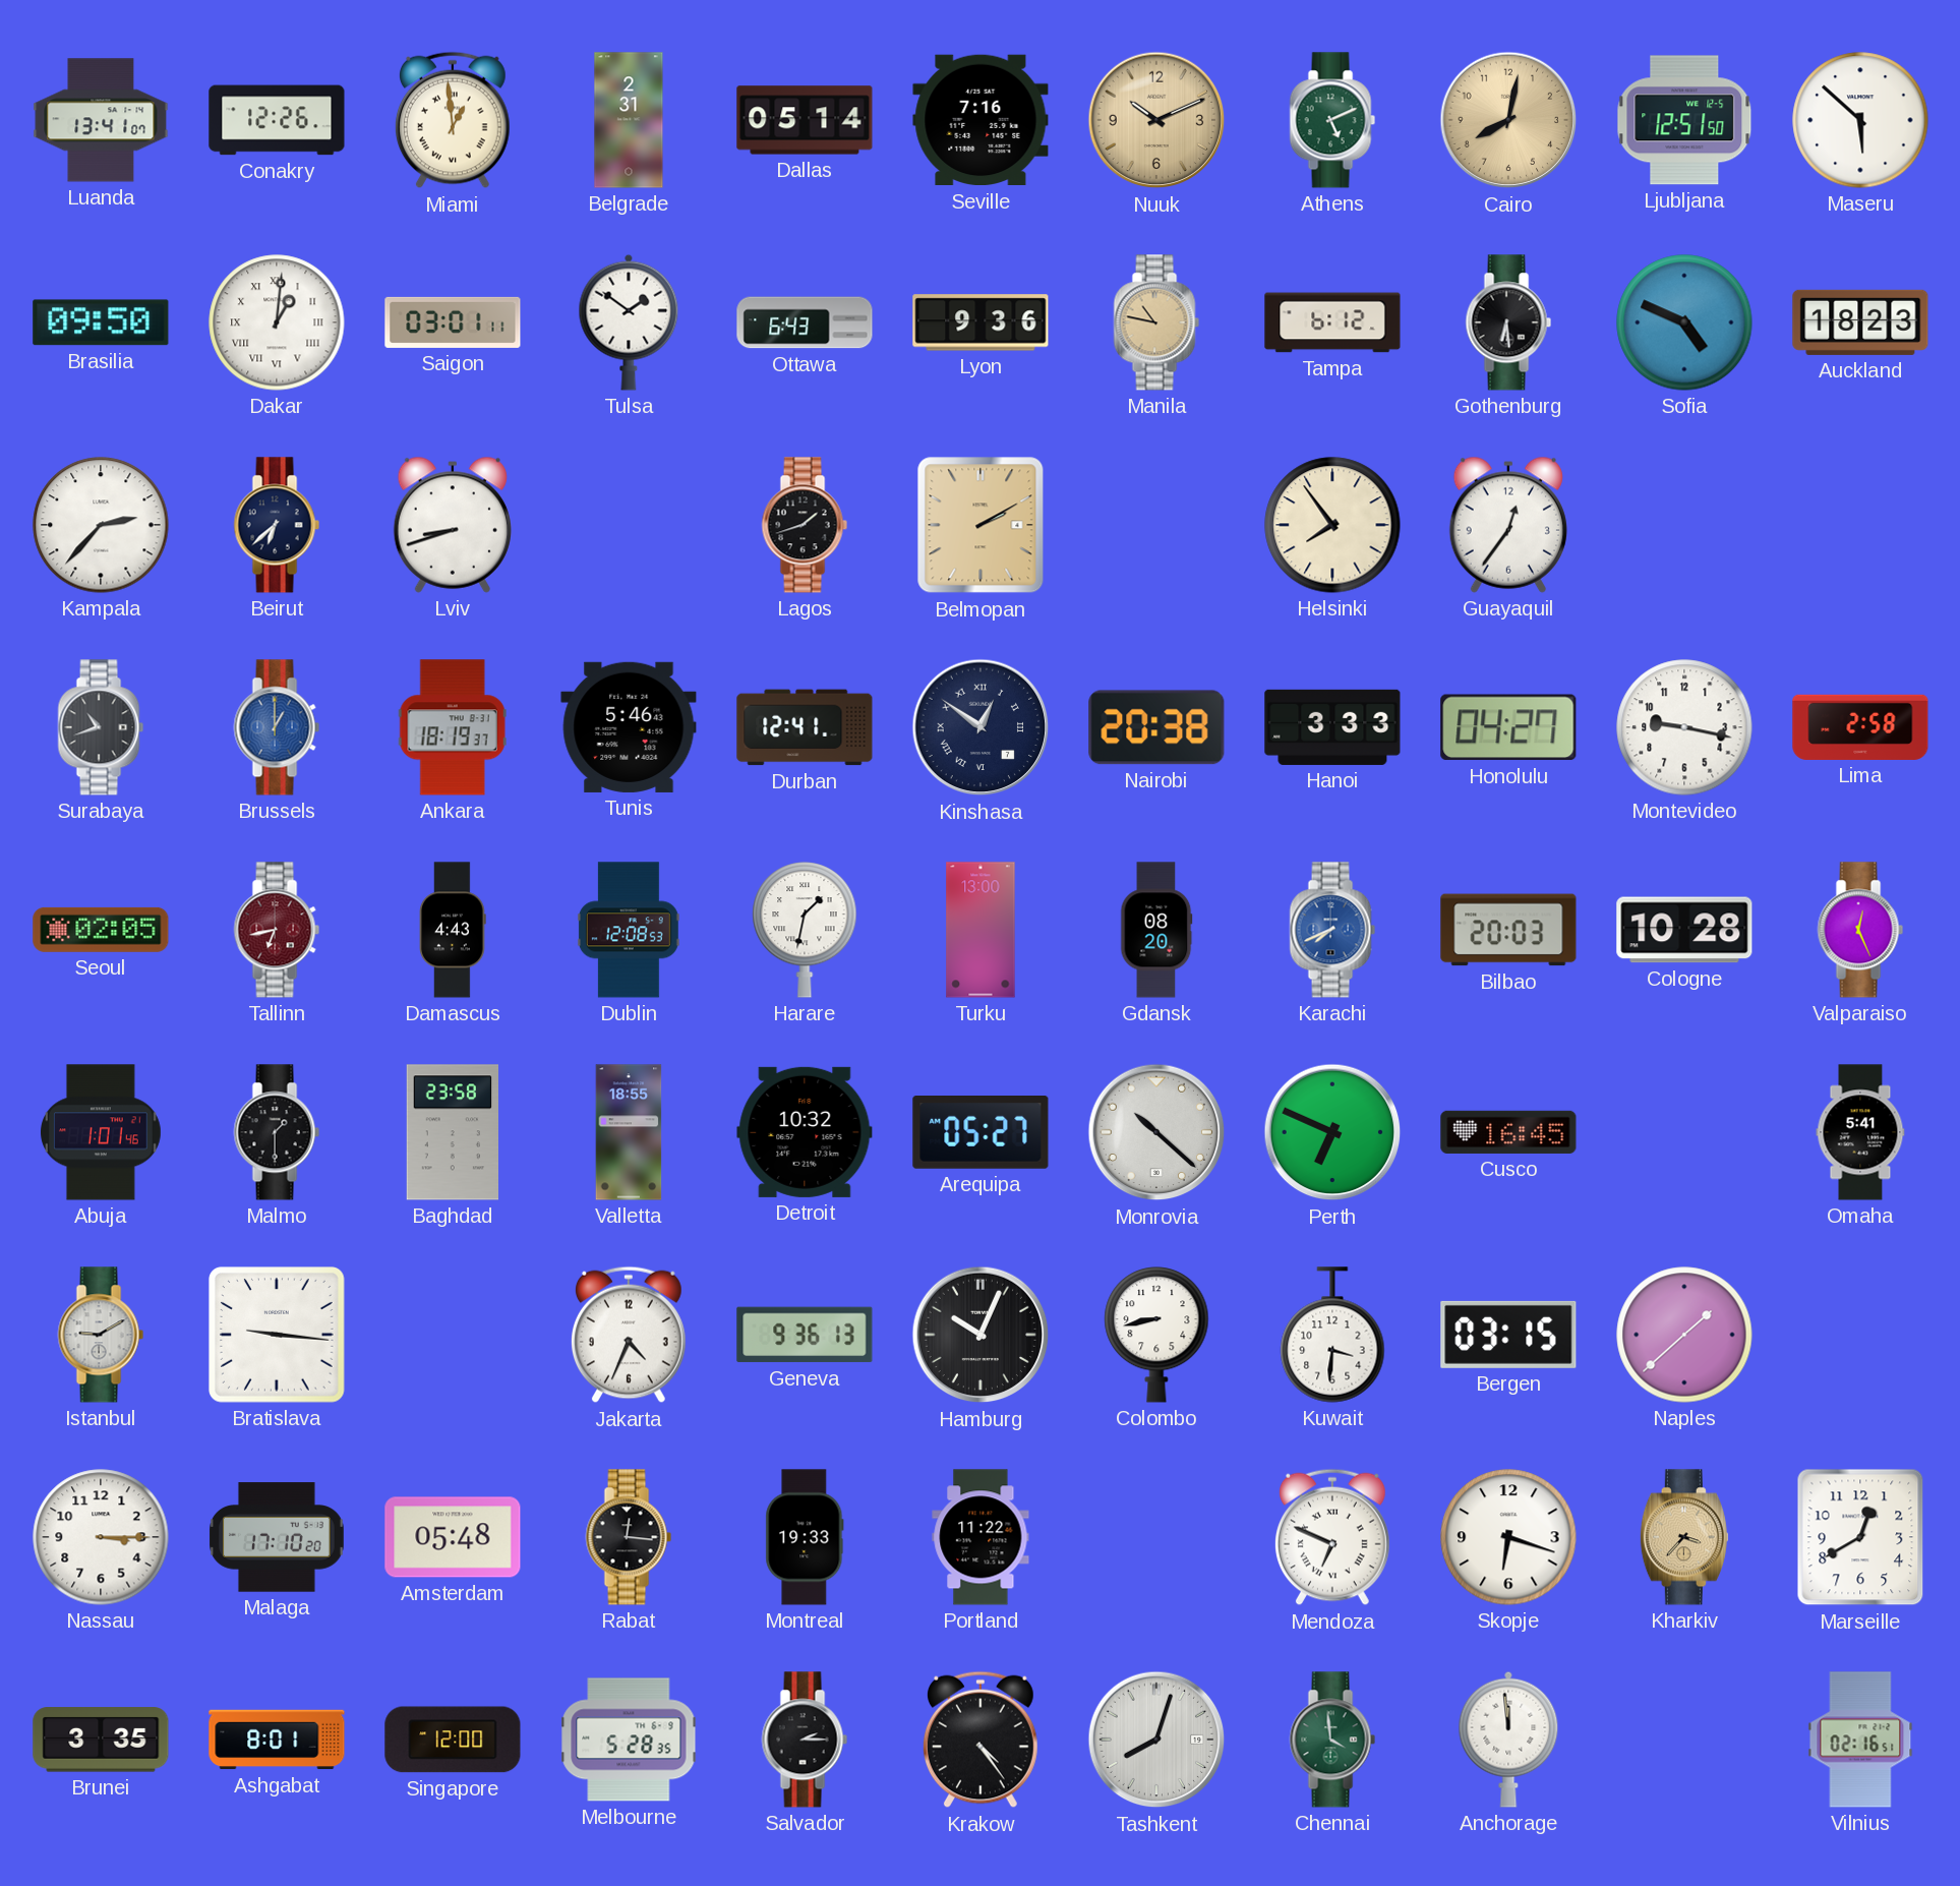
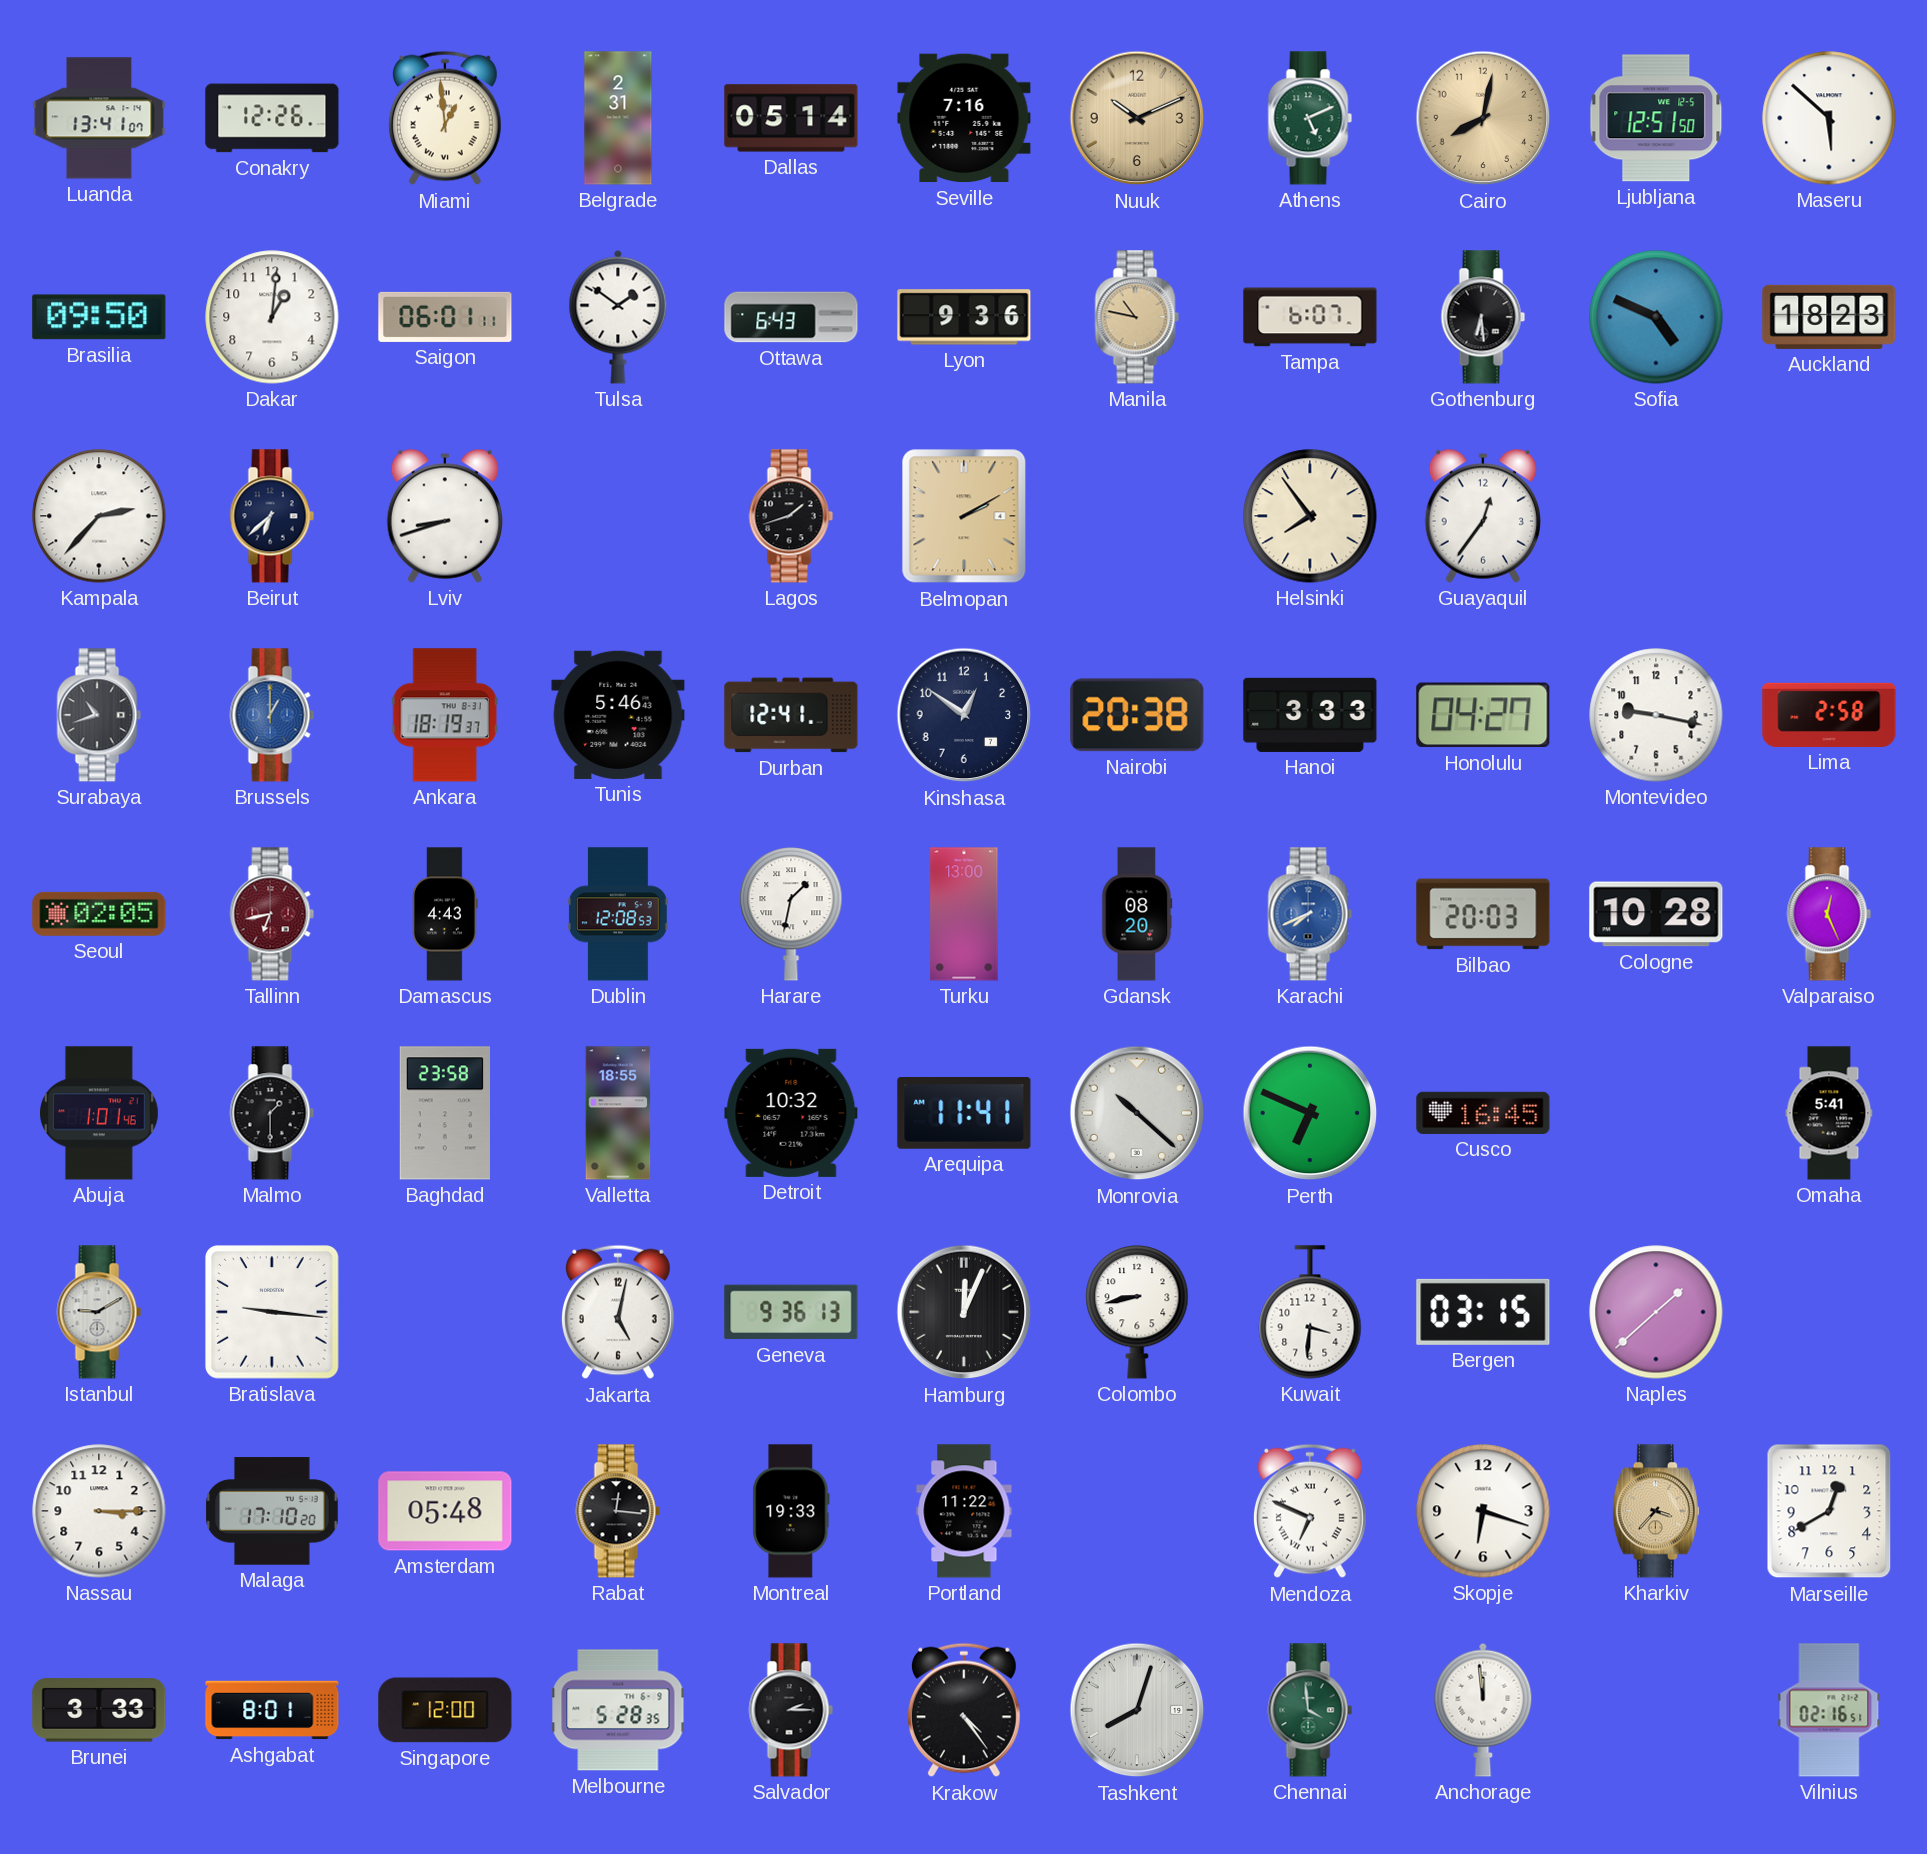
Dakar numerals: Roman -> Arabic
Saigon: 03:01 -> 06:01
Tampa: 6:12 -> 6:07
Kinshasa numerals: Roman -> Arabic
Arequipa: 05:27 -> 11:41
Jakarta: 4:34 -> 5:02
Hamburg: 10:04 -> 12:04
Brunei: 3:35 -> 3:33
